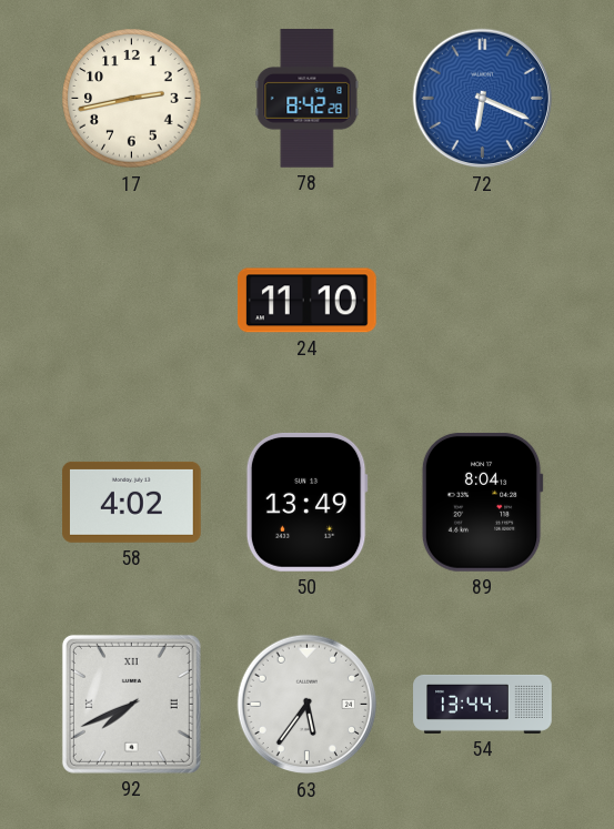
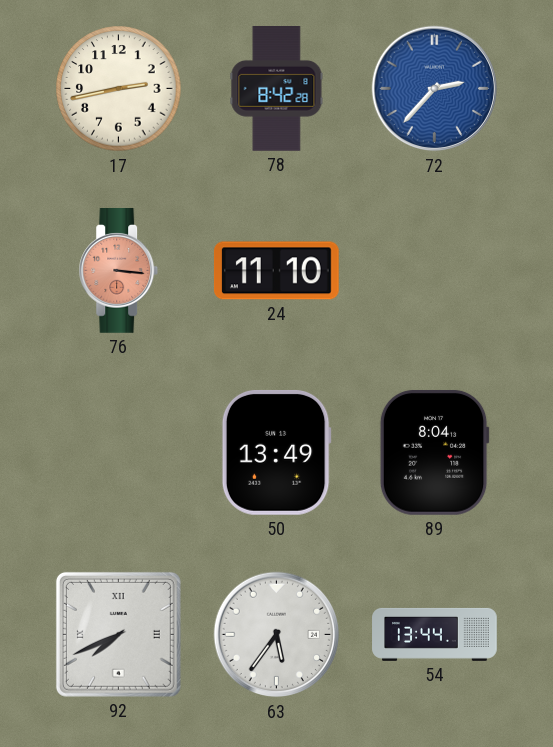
72: 6:19 -> 2:37
76: none -> 3:16
58: 4:02 -> none
